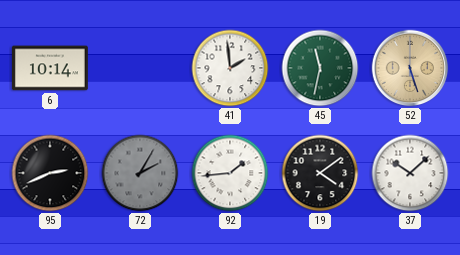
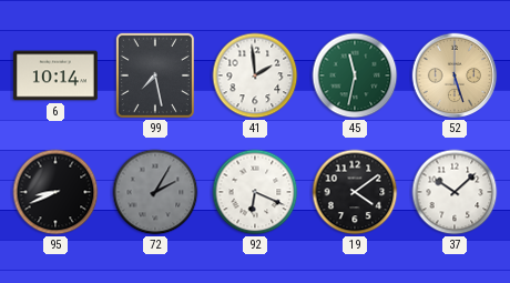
99: none -> 7:28
95: 2:41 -> 8:41
92: 1:44 -> 6:19
